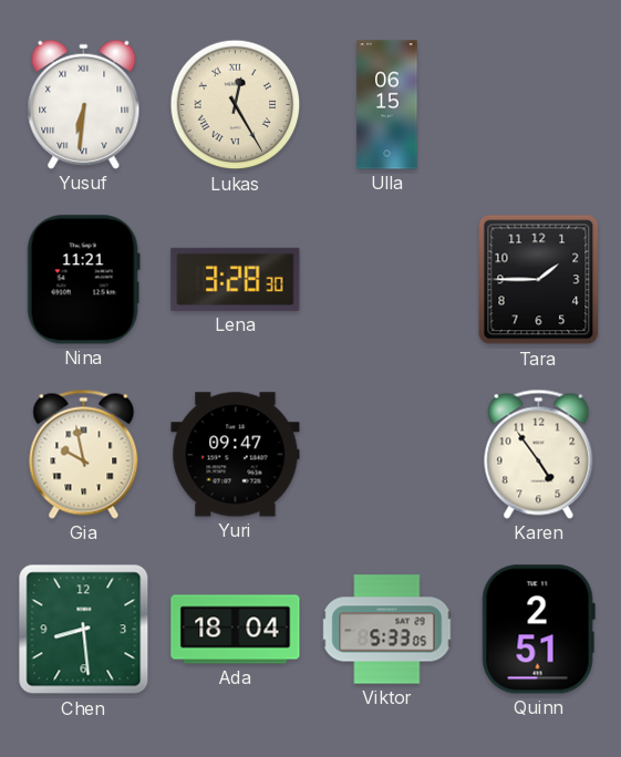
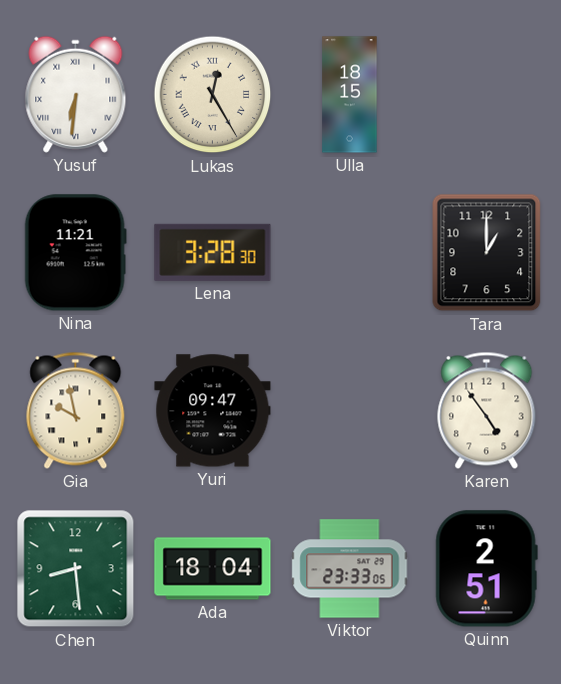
Ulla: 06:15 -> 18:15
Tara: 1:45 -> 1:00
Viktor: 5:33 -> 23:33
